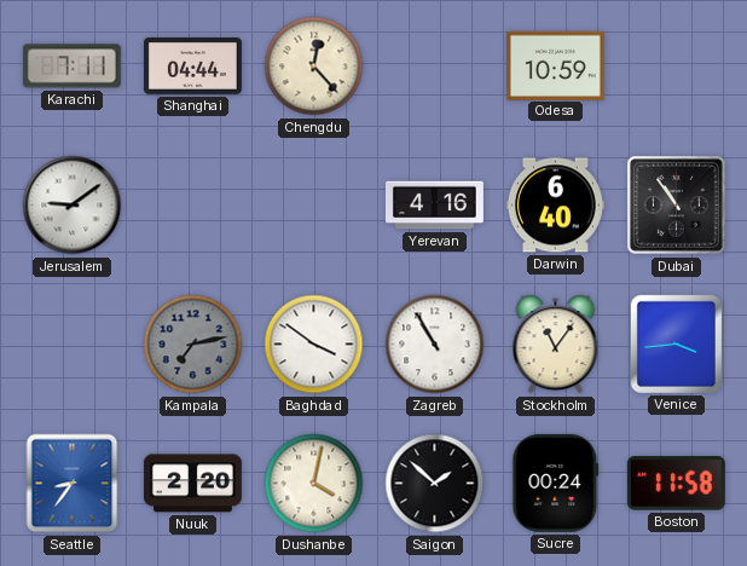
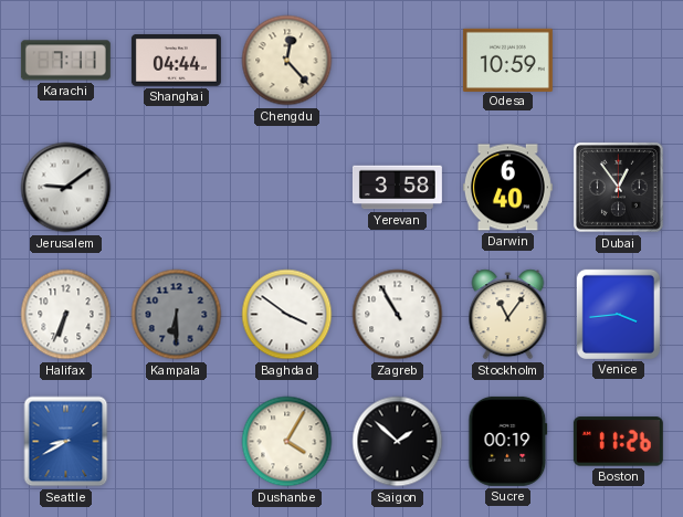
Yerevan: 4:16 -> 3:58
Dubai: 10:54 -> 12:54
Halifax: none -> 6:34
Kampala: 7:13 -> 6:30
Seattle: 8:36 -> 8:40
Nuuk: 2:20 -> none
Dushanbe: 4:02 -> 4:05
Sucre: 00:24 -> 00:19
Boston: 11:58 -> 11:26
